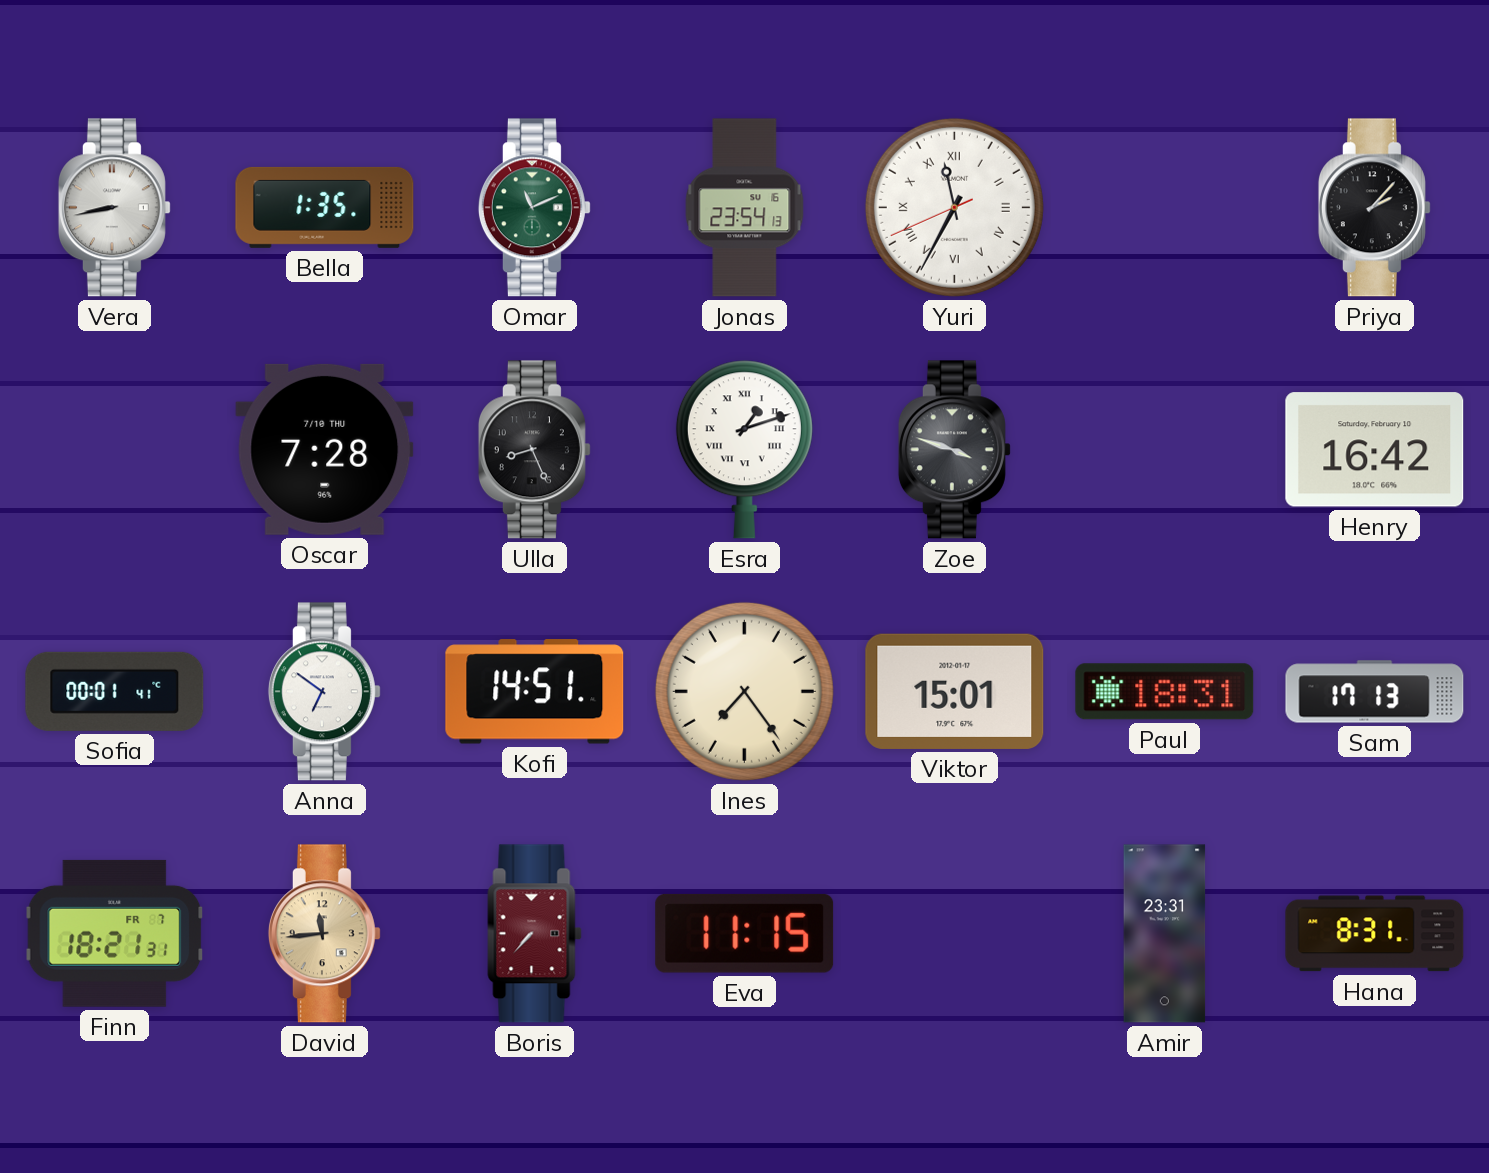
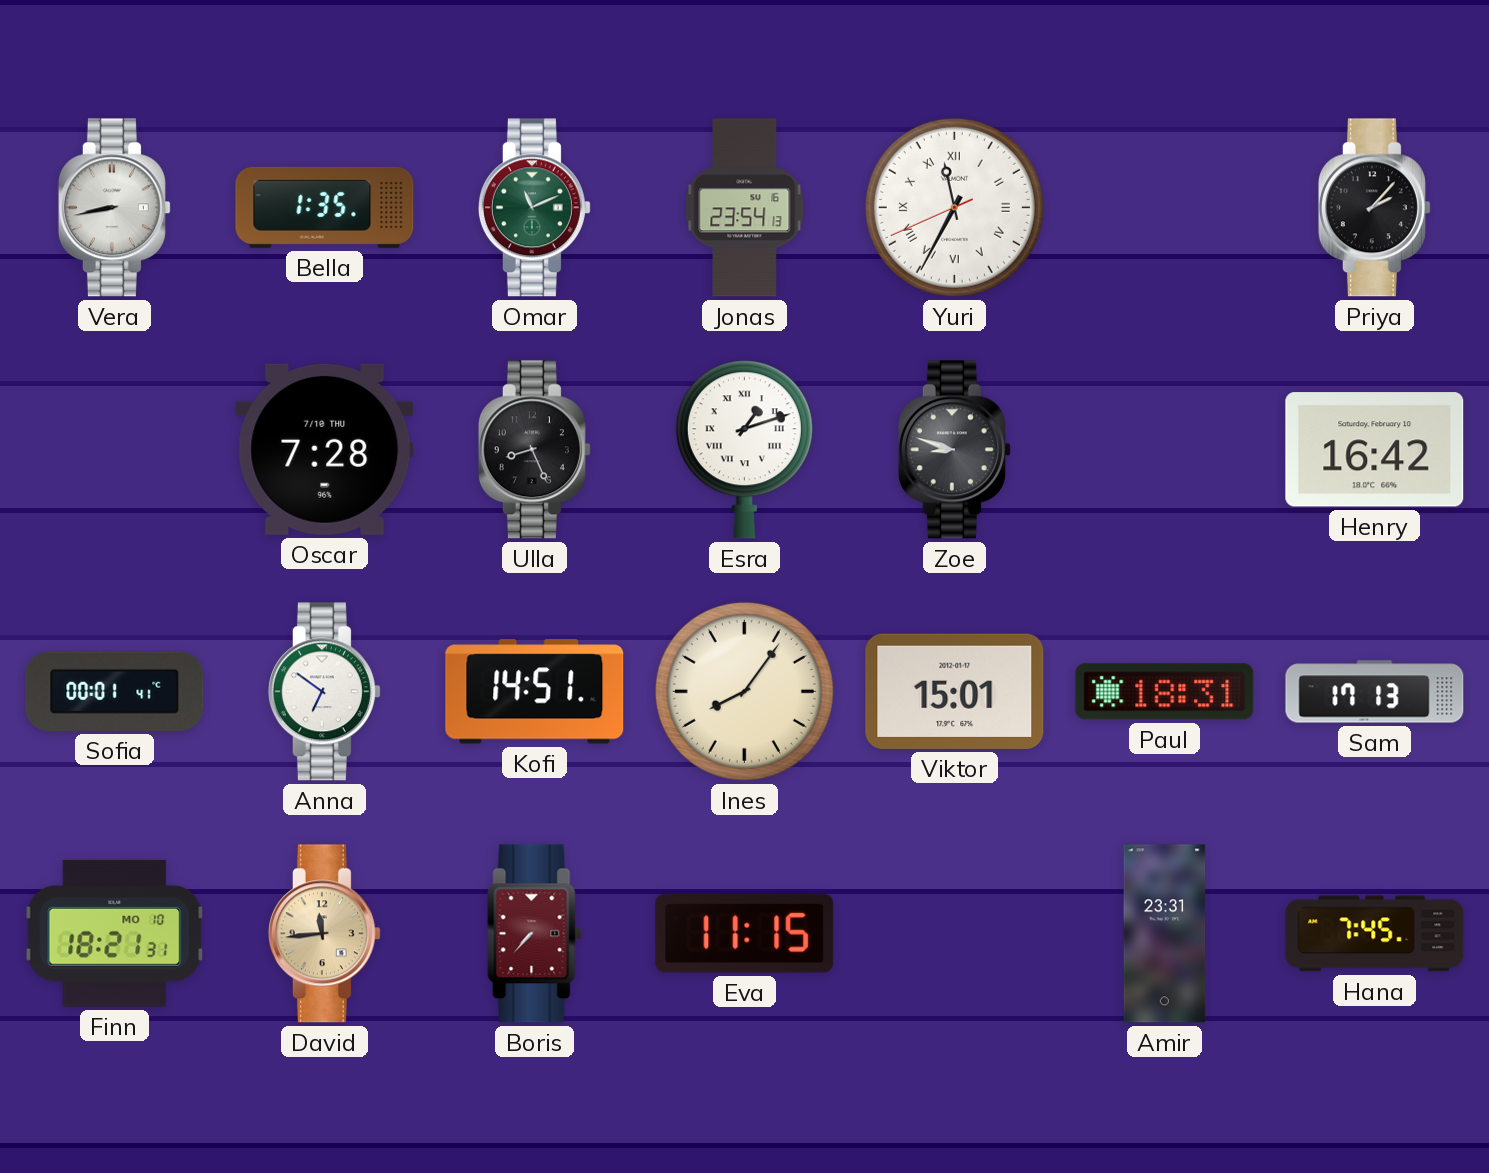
Zoe: 3:48 -> 8:48
Ines: 7:24 -> 8:06
Finn date: FR 7 -> MO 10
Hana: 8:31 -> 7:45
